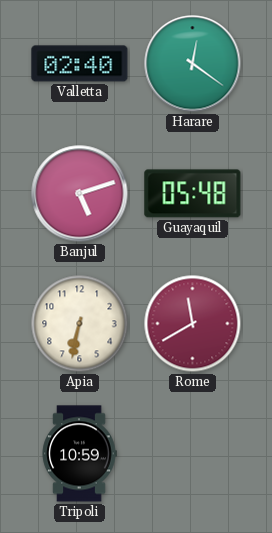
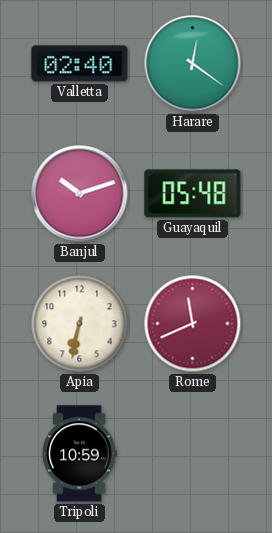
Banjul: 5:12 -> 10:12
Rome: 11:40 -> 11:41
